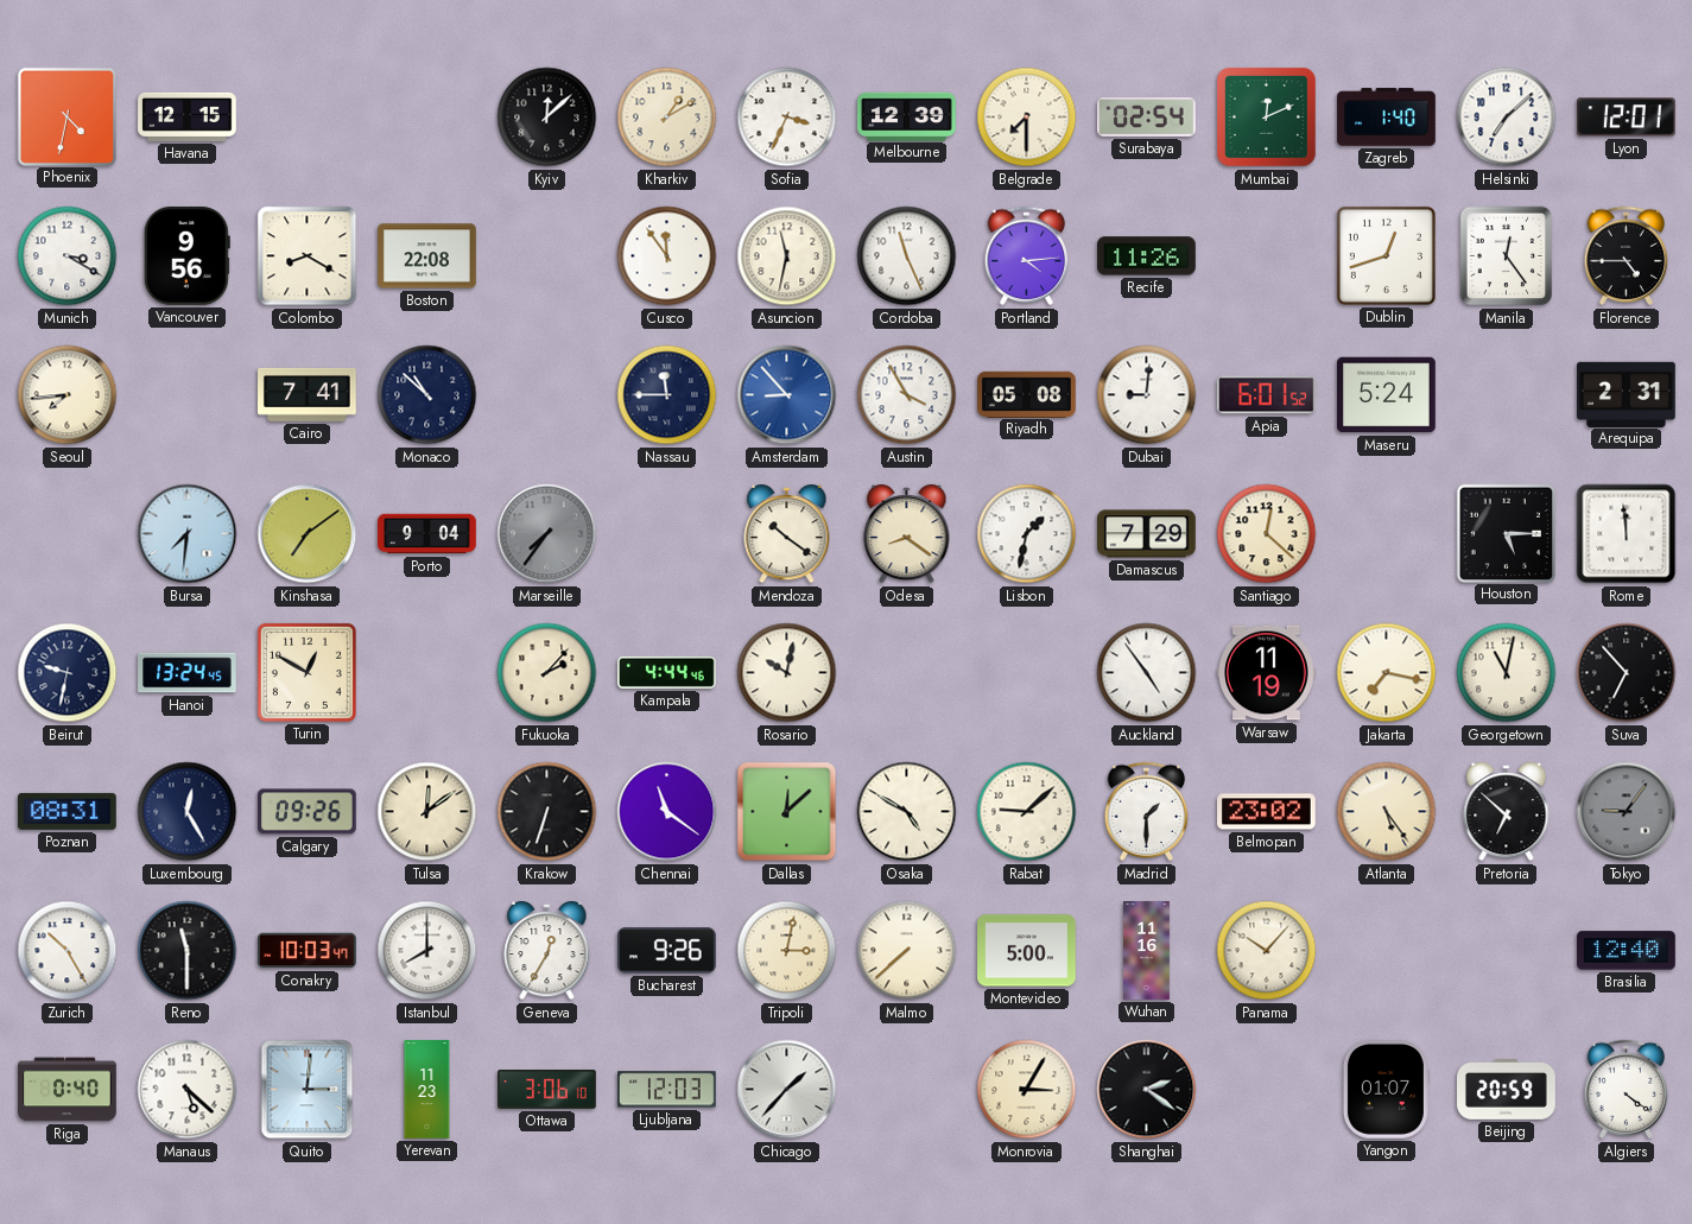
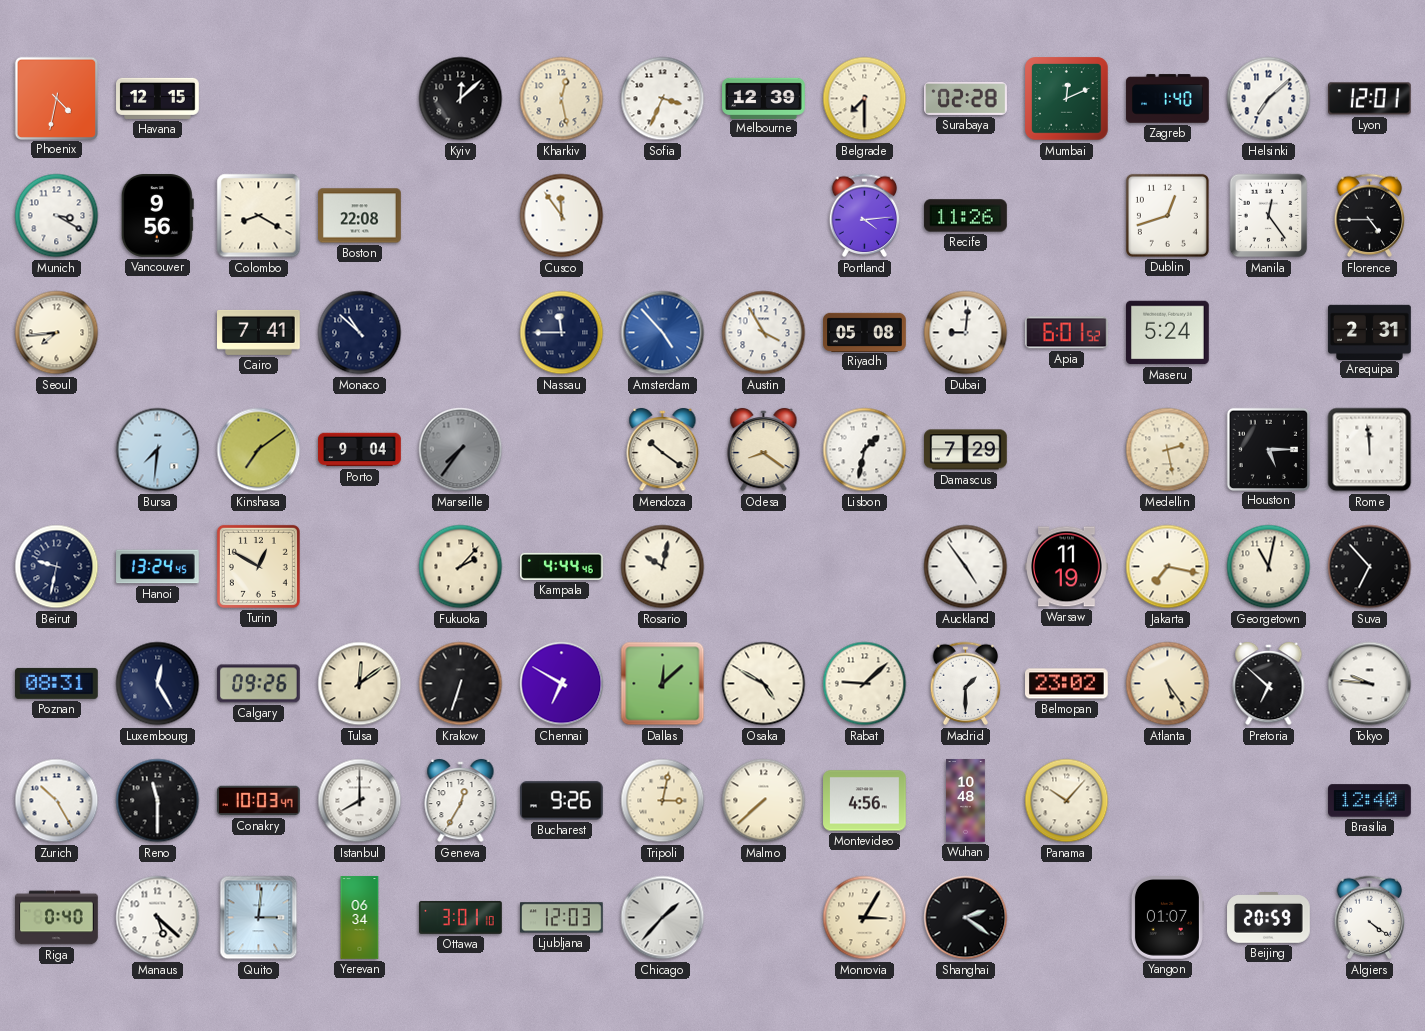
Kharkiv: 1:10 -> 12:28
Surabaya: 02:54 -> 02:28
Asuncion: 11:32 -> none
Cordoba: 11:26 -> none
Amsterdam: 8:53 -> 4:53
Santiago: 12:22 -> none
Medellin: none -> 2:28
Chennai: 11:21 -> 6:50
Tokyo: 9:06 -> 9:46
Tokyo dial: grey -> white
Montevideo: 5:00 -> 4:56
Wuhan: 11:16 -> 10:48
Yerevan: 11:23 -> 06:34
Ottawa: 3:06 -> 3:01
